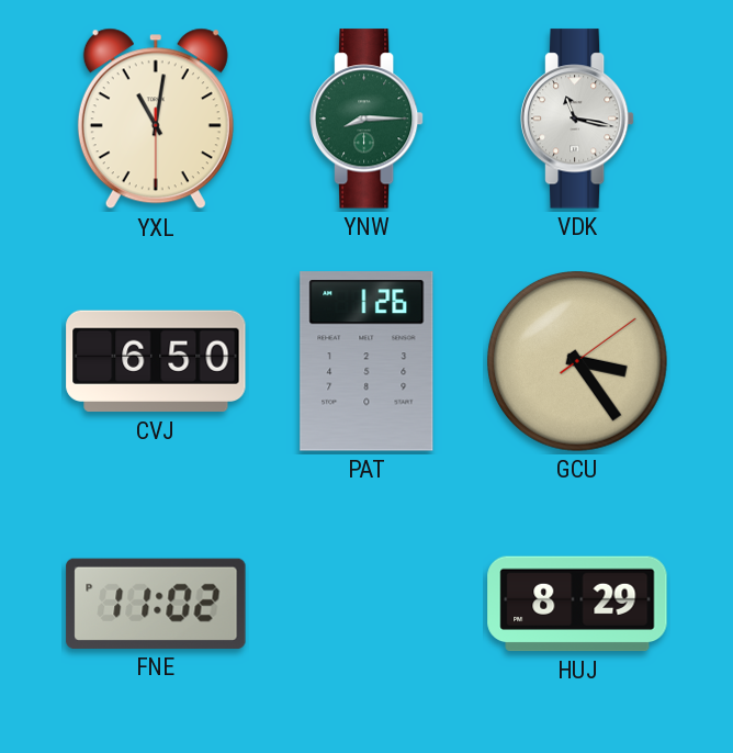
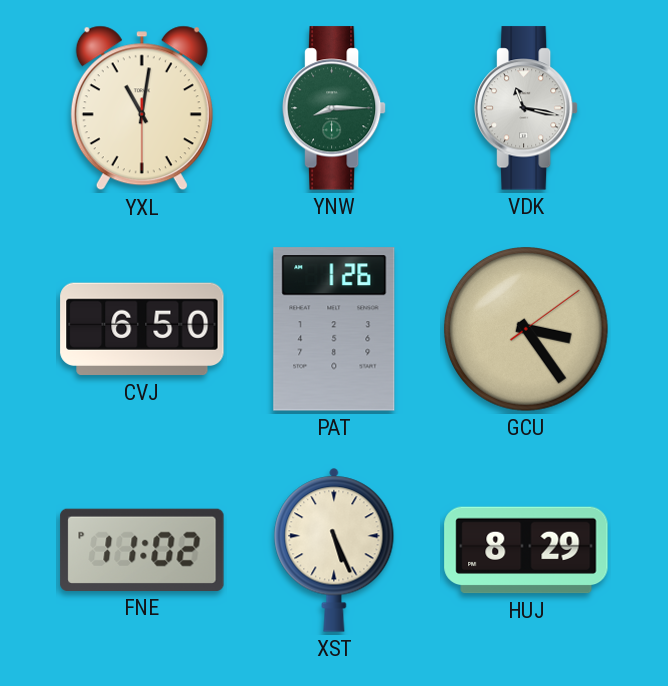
XST: none -> 5:26
